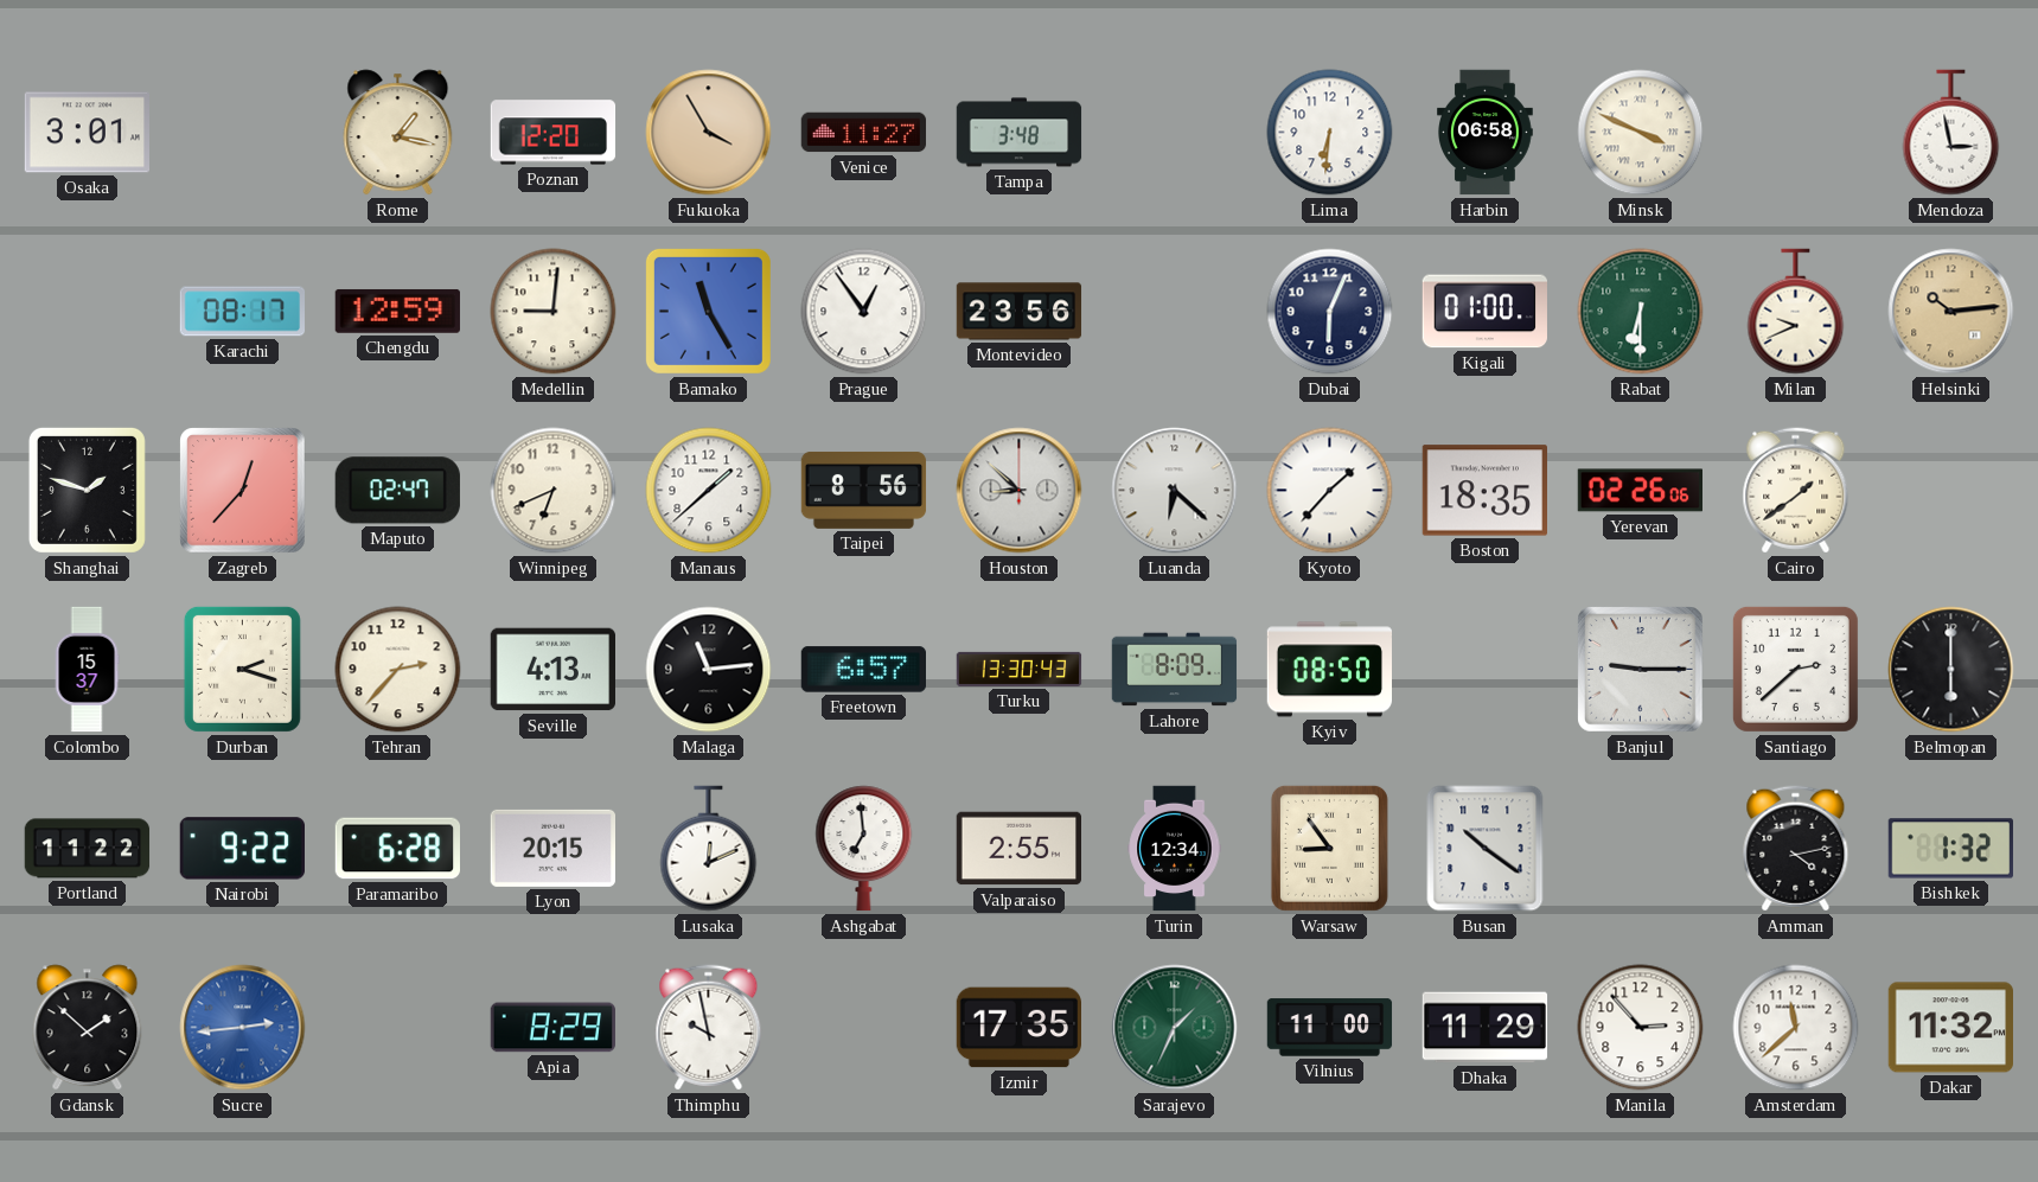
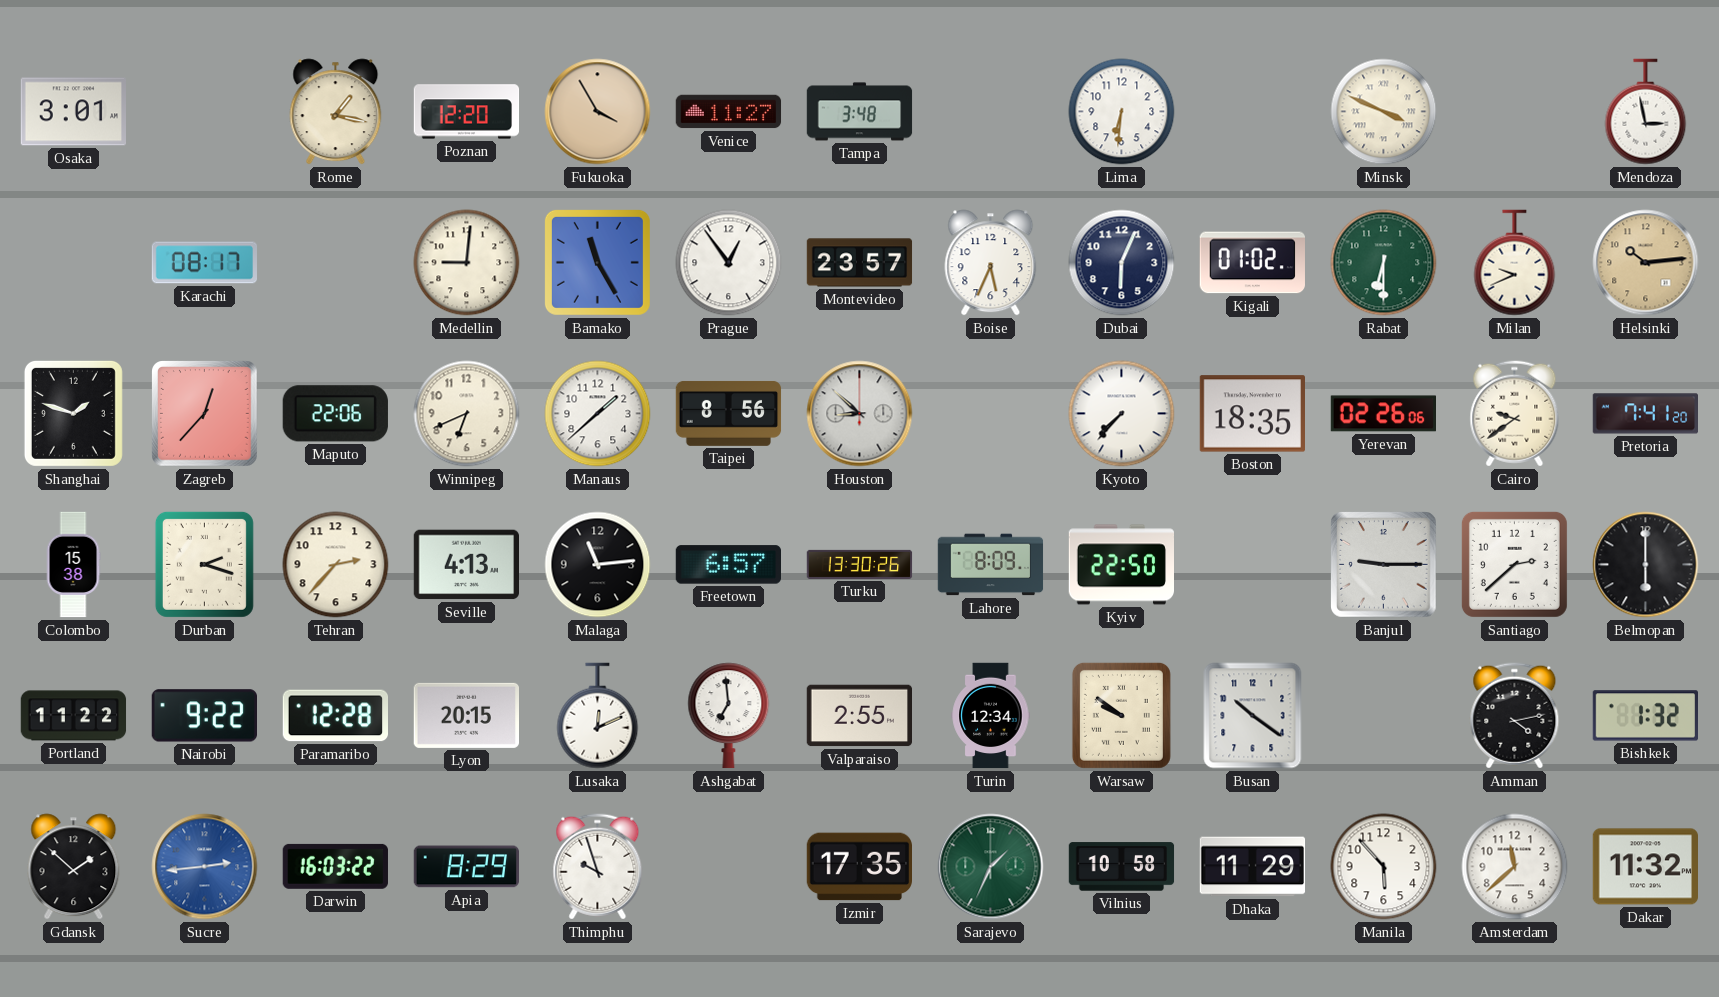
Harbin: 06:58 -> none
Chengdu: 12:59 -> none
Montevideo: 23:56 -> 23:57
Boise: none -> 5:34
Kigali: 01:00 -> 01:02
Maputo: 02:47 -> 22:06
Luanda: 6:22 -> none
Kyoto: 1:37 -> 7:37
Cairo: 1:39 -> 9:39
Pretoria: none -> 7:41
Colombo: 15:37 -> 15:38
Turku: 13:30:43 -> 13:30:26
Kyiv: 08:50 -> 22:50
Paramaribo: 6:28 -> 12:28
Warsaw: 8:54 -> 9:51
Darwin: none -> 16:03
Thimphu: 9:58 -> 9:57
Vilnius: 11:00 -> 10:58
Manila: 2:53 -> 5:53
